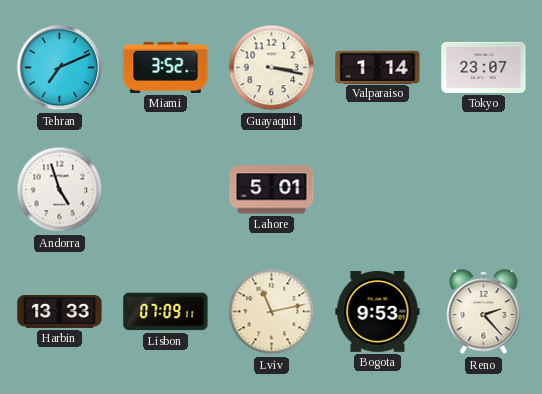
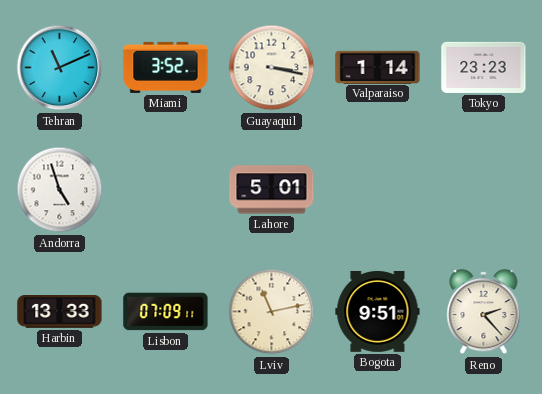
Tehran: 7:11 -> 11:11
Tokyo: 23:07 -> 23:23
Bogota: 9:53 -> 9:51
